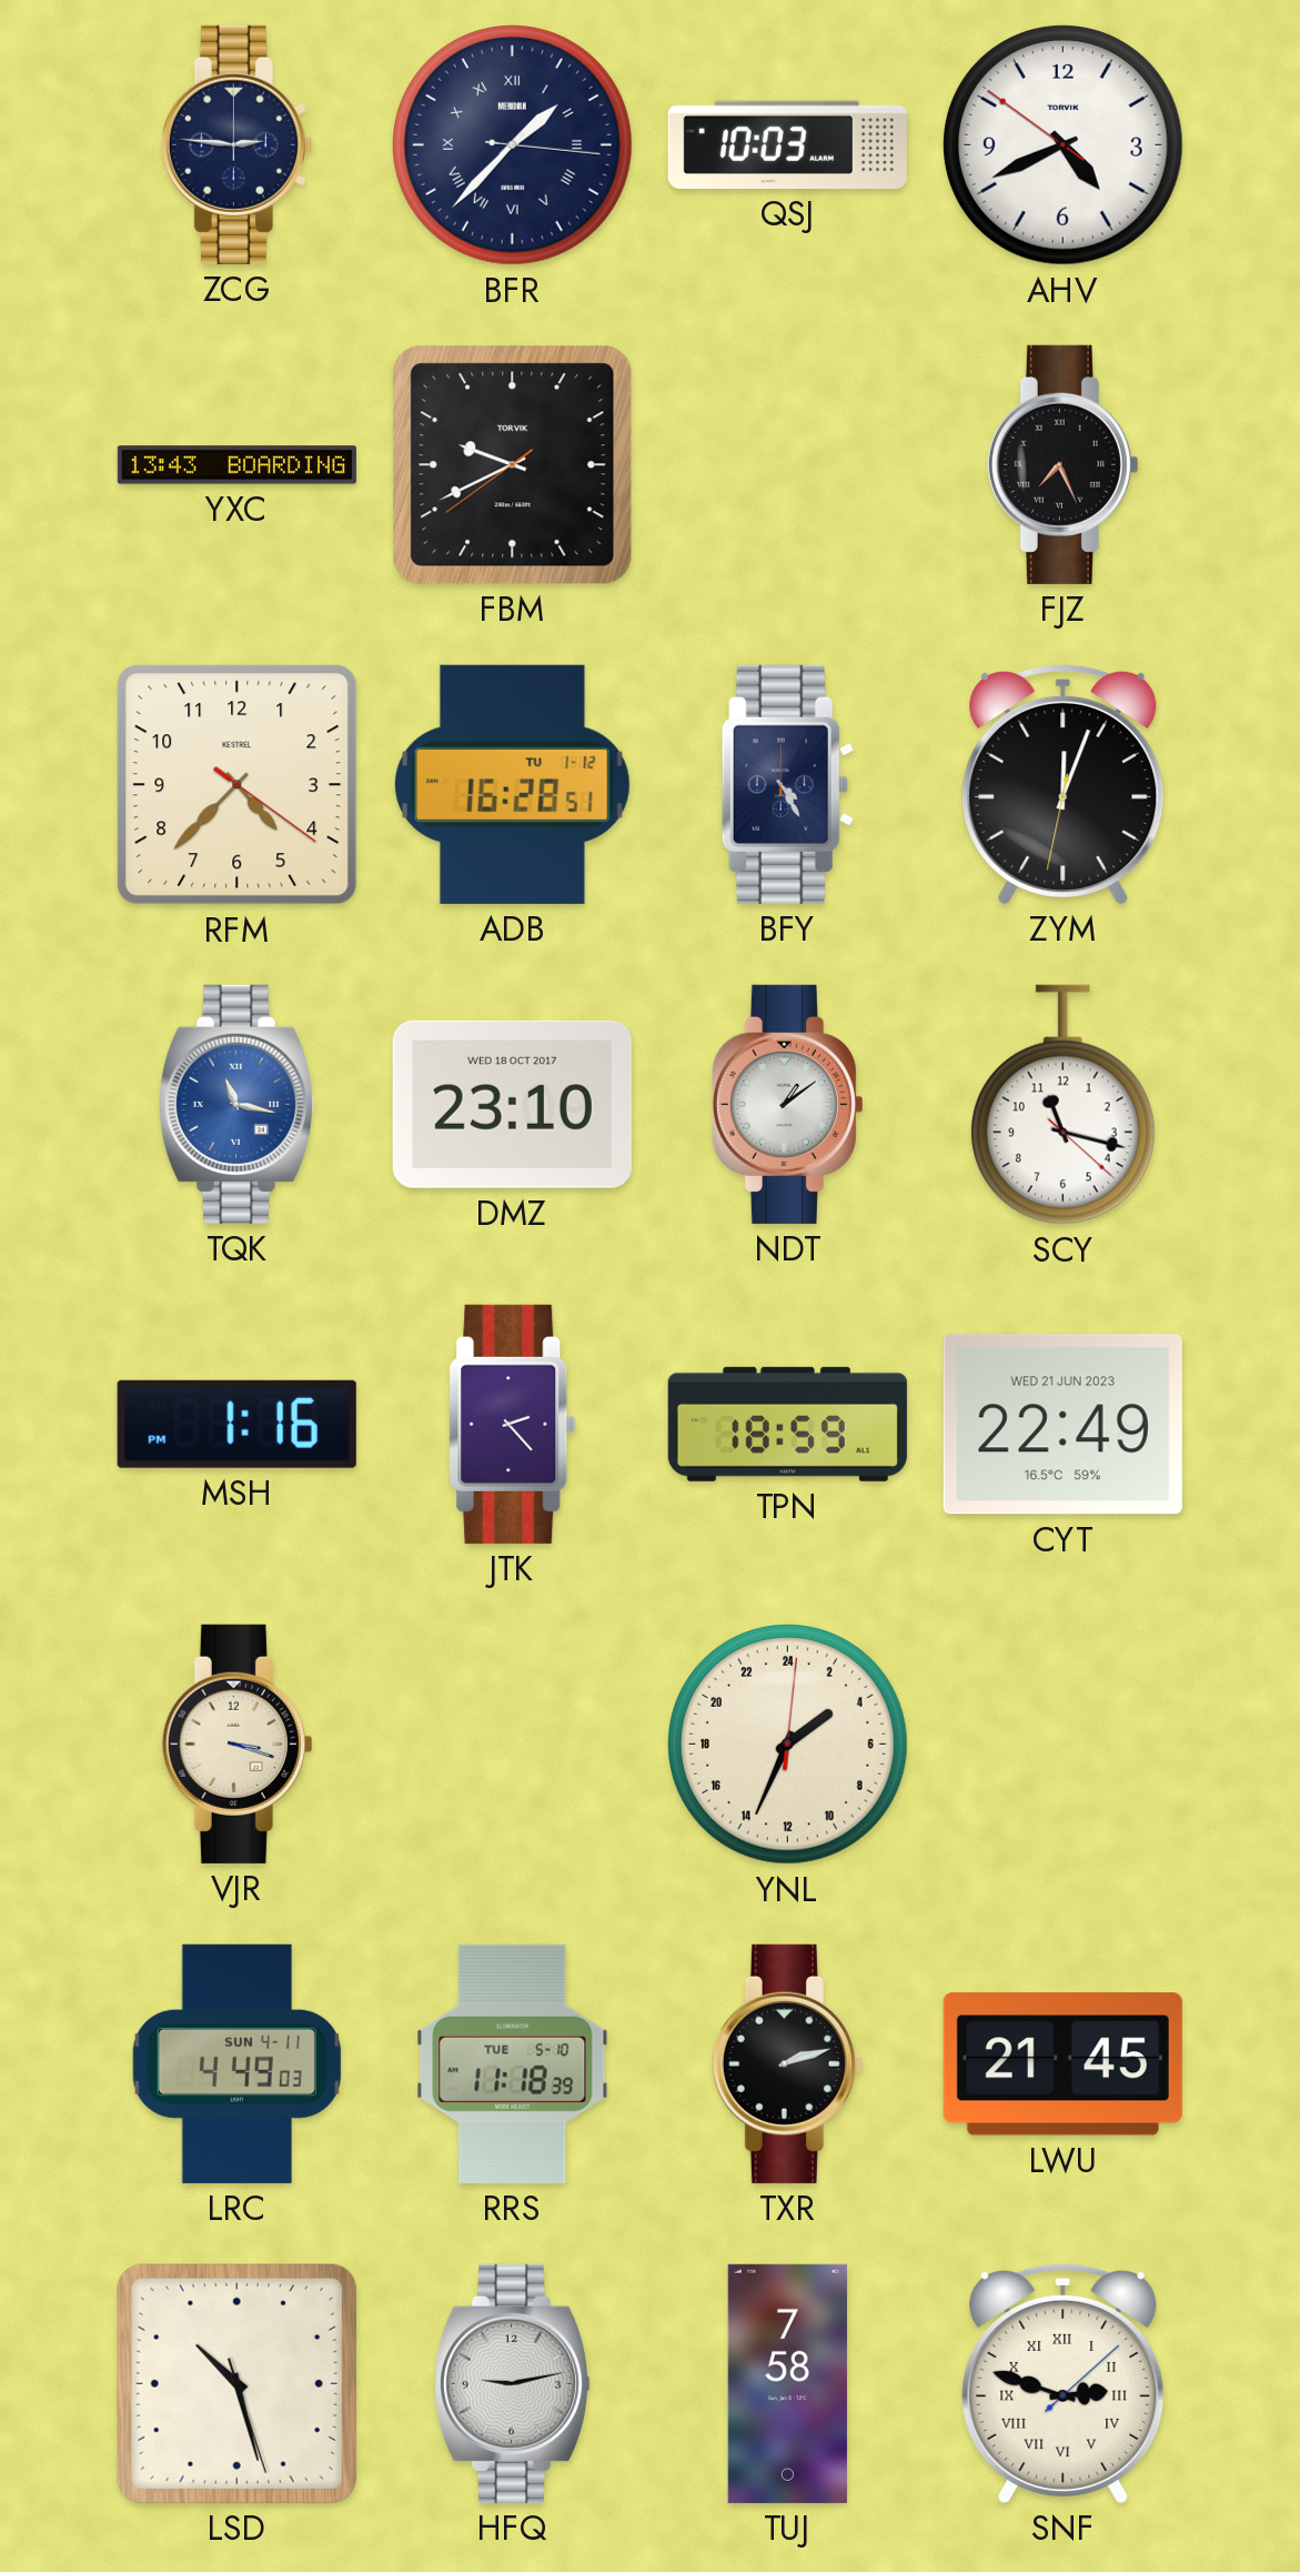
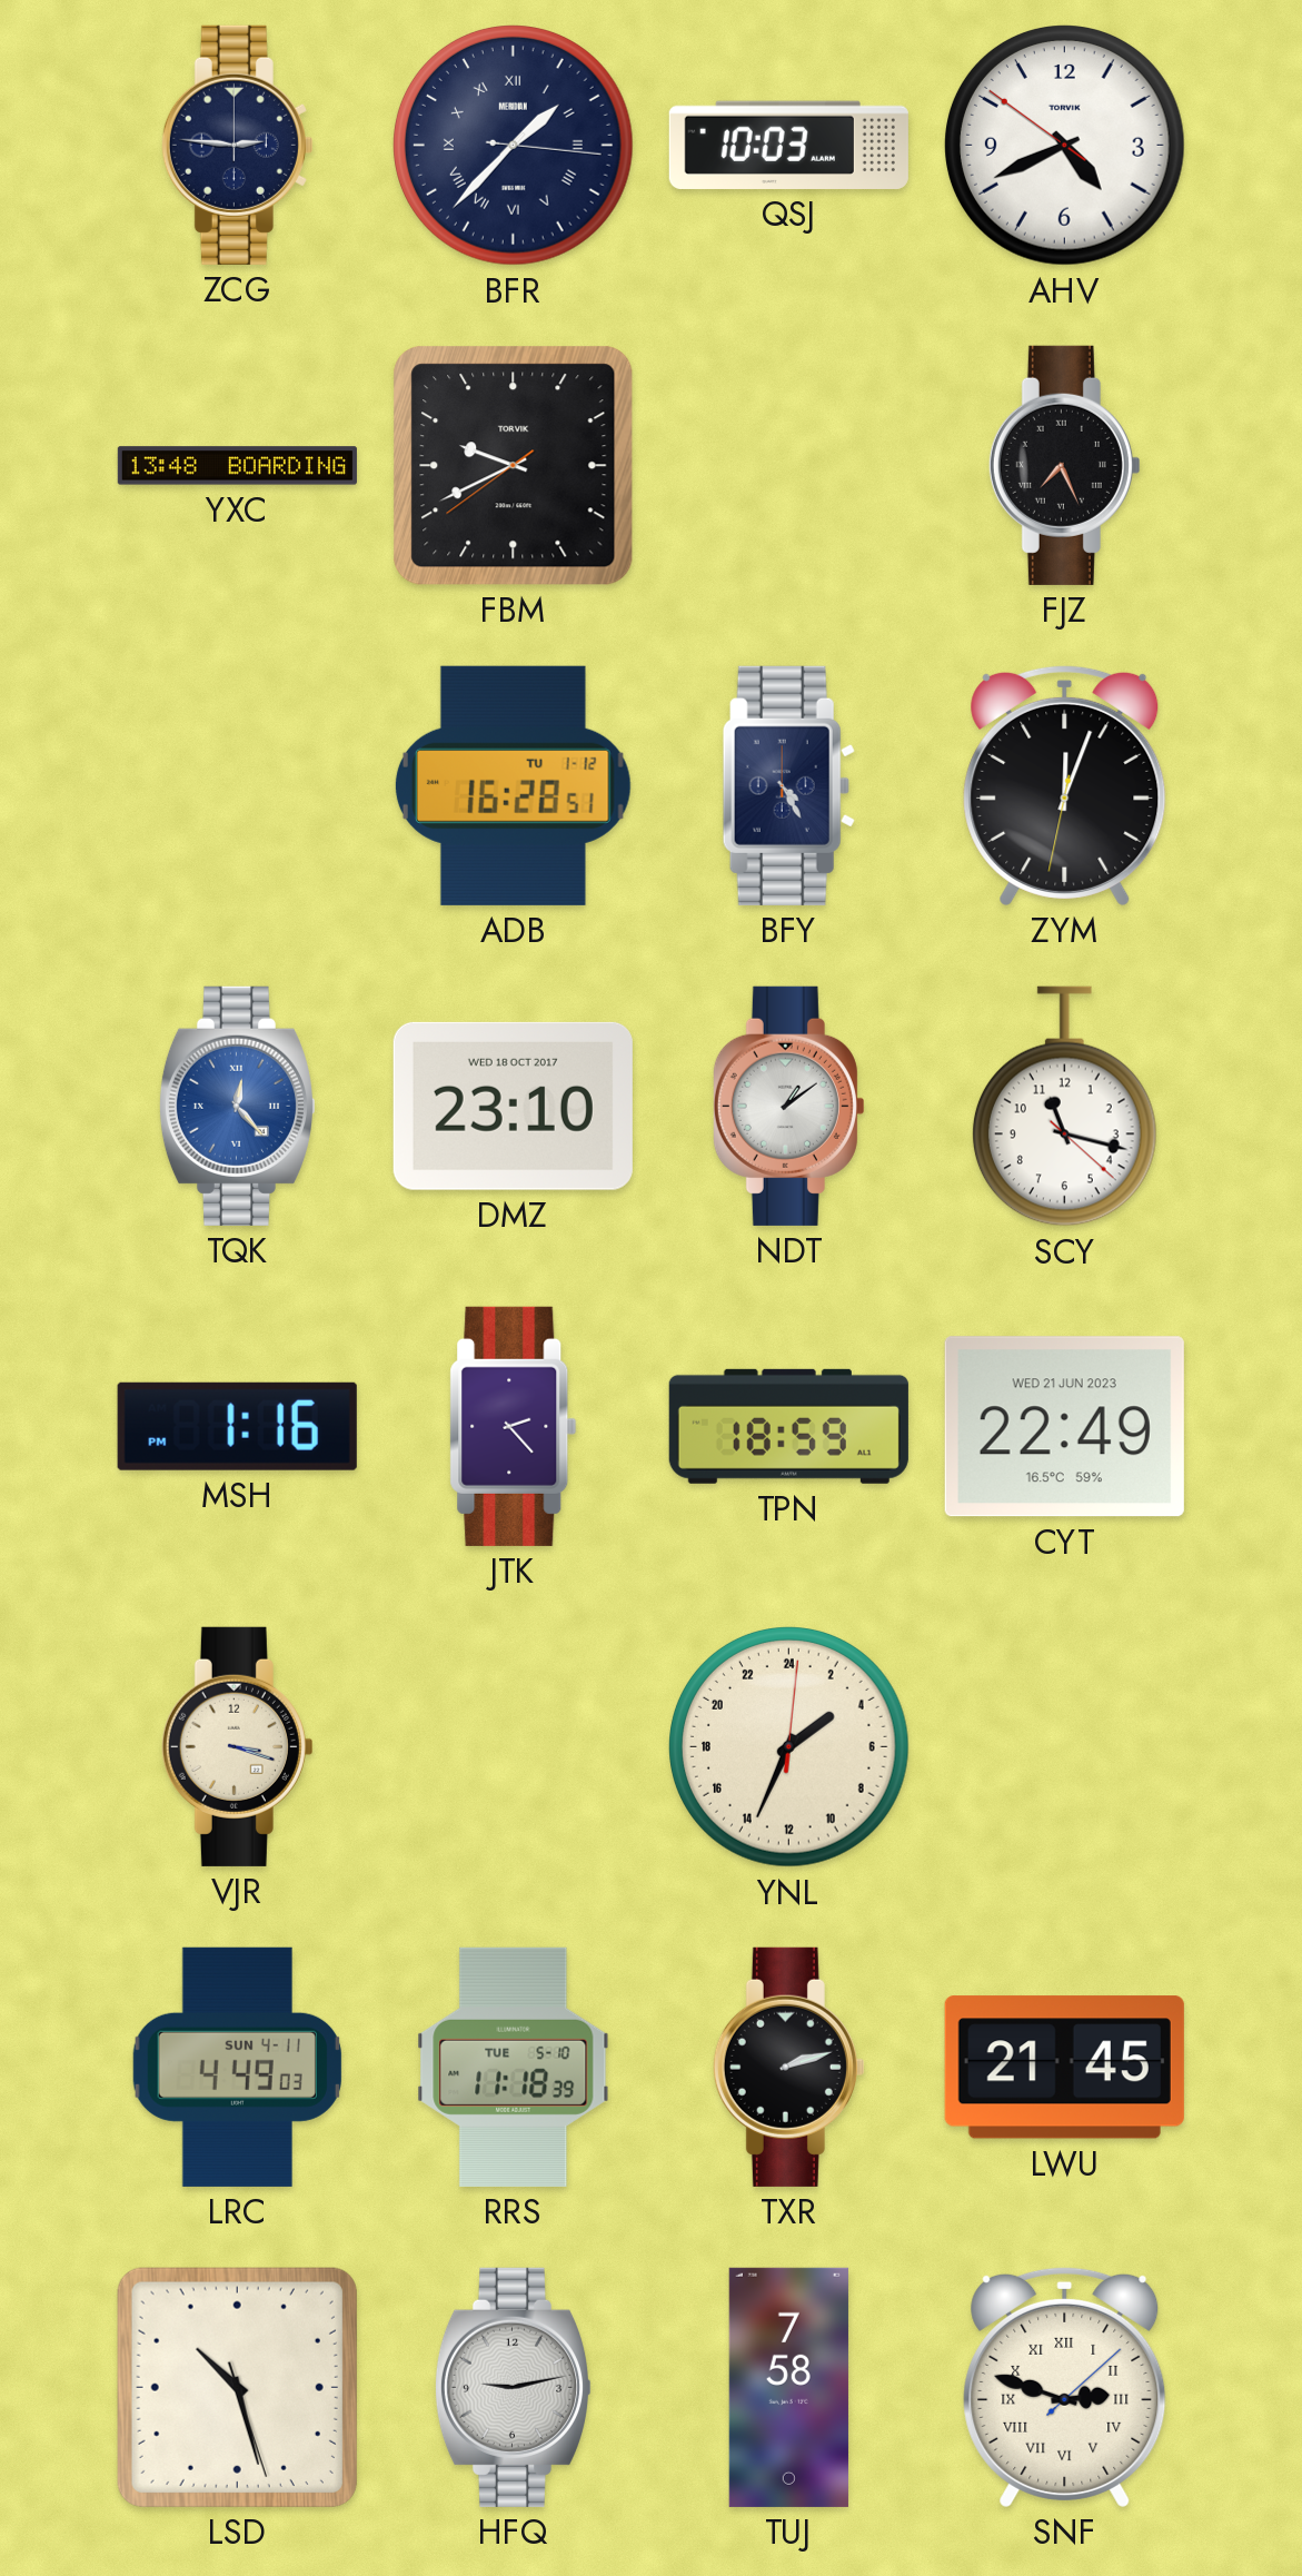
YXC: 13:43 -> 13:48
RFM: 4:37 -> none
TQK: 11:17 -> 12:23
